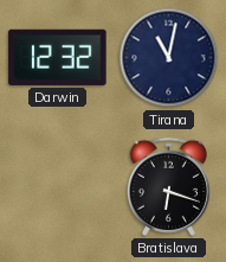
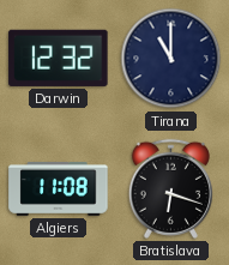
Tirana: 11:02 -> 11:00
Algiers: none -> 11:08
